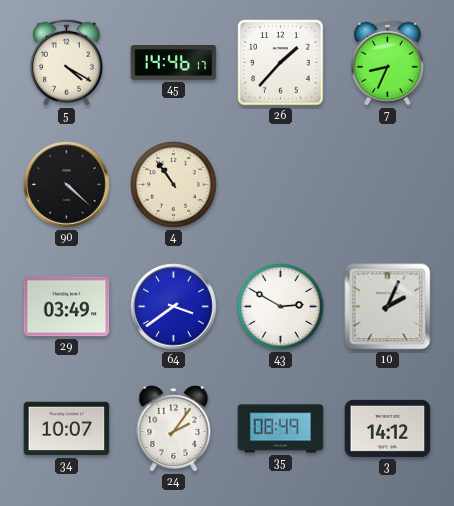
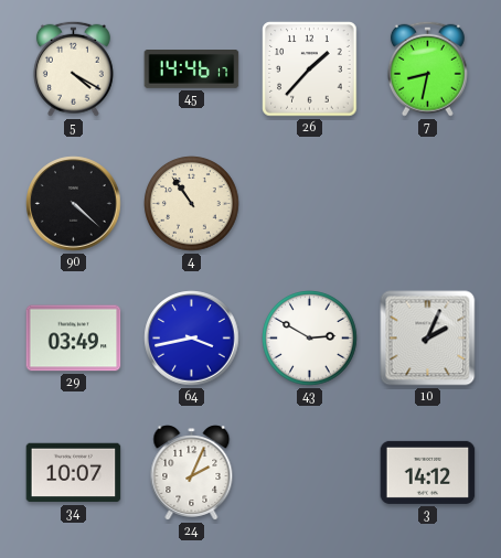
7: 8:34 -> 8:32
64: 3:39 -> 3:43
24: 2:06 -> 2:04
35: 08:49 -> none
